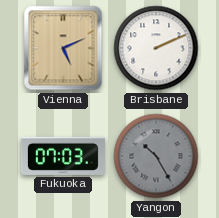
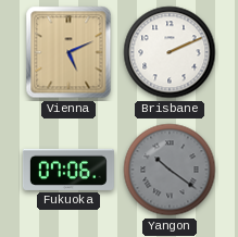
Fukuoka: 07:03 -> 07:06
Yangon: 10:25 -> 10:21
